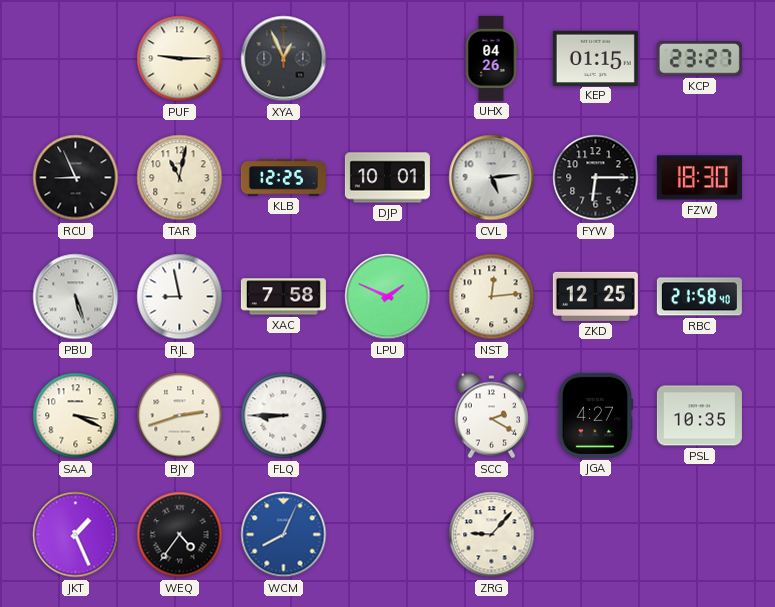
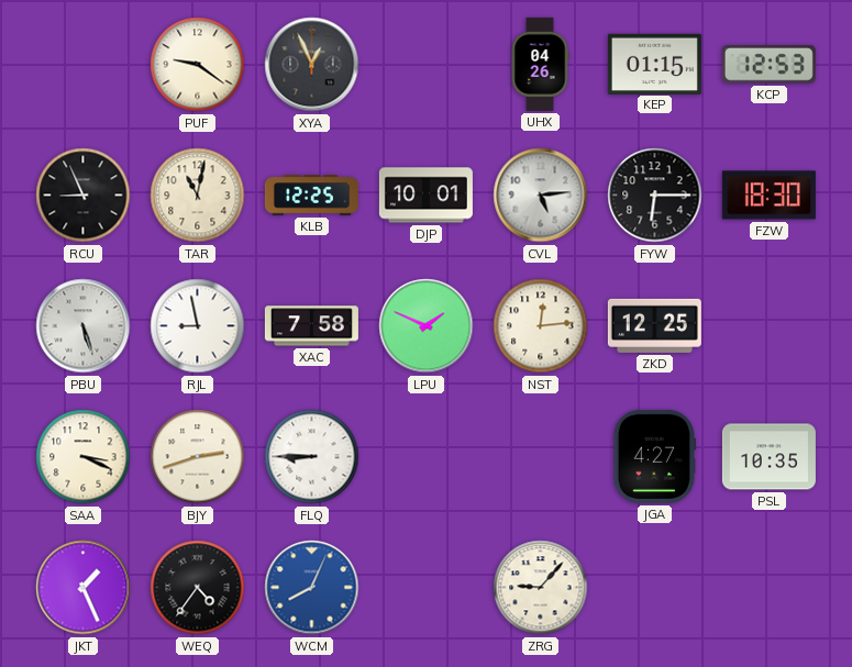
PUF: 9:15 -> 9:21
KCP: 23:27 -> 12:53
RBC: 21:58 -> none
SCC: 2:20 -> none
